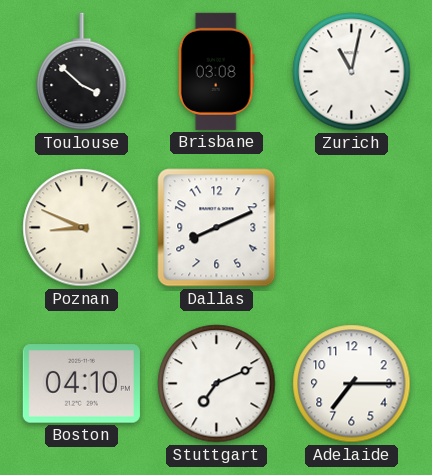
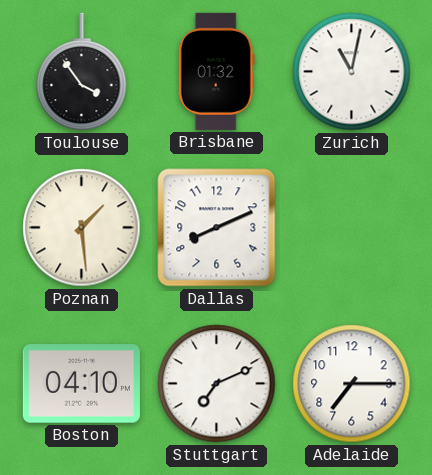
Toulouse: 3:52 -> 3:54
Brisbane: 03:08 -> 01:32
Poznan: 8:49 -> 1:29
